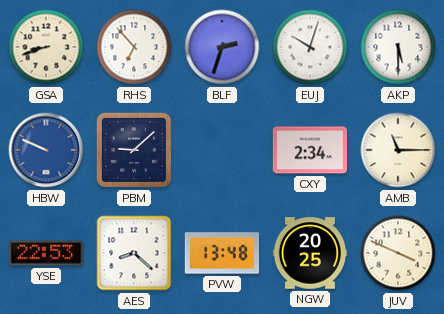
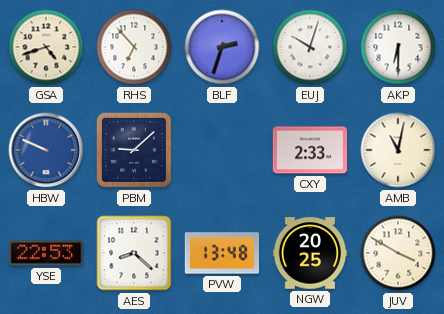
GSA: 8:42 -> 4:42
AKP: 5:30 -> 6:30
CXY: 2:34 -> 2:33
AMB: 11:15 -> 11:02
JUV: 3:49 -> 3:50
